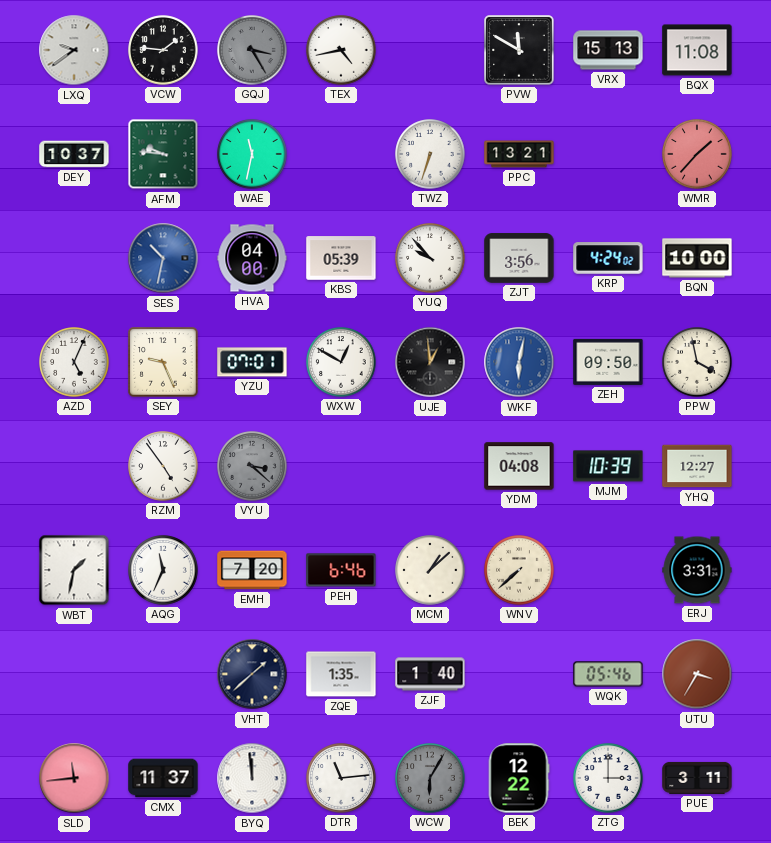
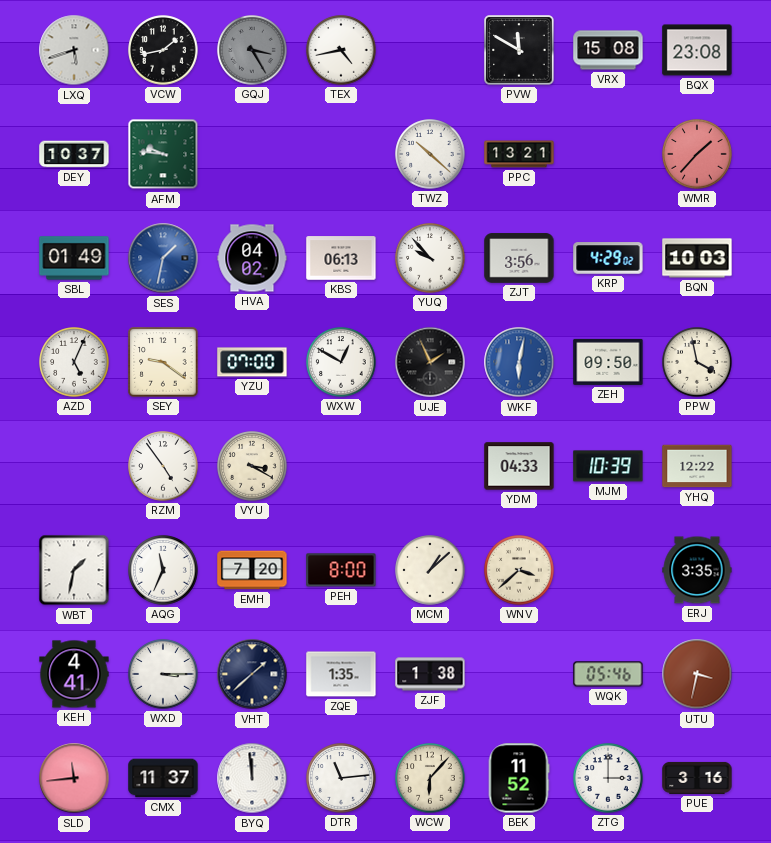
LXQ: 9:39 -> 5:42
VCW: 1:46 -> 1:43
VRX: 15:13 -> 15:08
BQX: 11:08 -> 23:08
WAE: 11:32 -> none
TWZ: 6:33 -> 10:22
SBL: none -> 01:49
SES: 10:32 -> 1:32
HVA: 04:00 -> 04:02
KBS: 05:39 -> 06:13
KRP: 4:24 -> 4:29
BQN: 10:00 -> 10:03
SEY: 9:26 -> 9:21
YZU: 07:01 -> 07:00
UJE: 12:59 -> 1:56
VYU: 3:22 -> 3:20
VYU dial: grey -> cream
YDM: 04:08 -> 04:33
YHQ: 12:27 -> 12:22
PEH: 6:46 -> 8:00
WNV: 7:38 -> 3:38
ERJ: 3:31 -> 3:35
KEH: none -> 4:41
WXD: none -> 3:15
ZJF: 1:40 -> 1:38
UTU: 3:35 -> 3:32
WCW: 6:05 -> 6:07
WCW dial: grey -> cream
BEK: 12:22 -> 11:52
PUE: 3:11 -> 3:16
